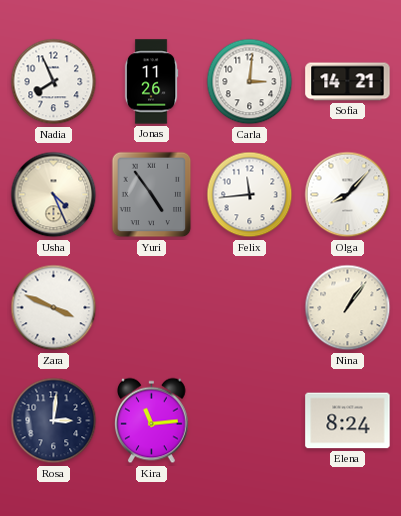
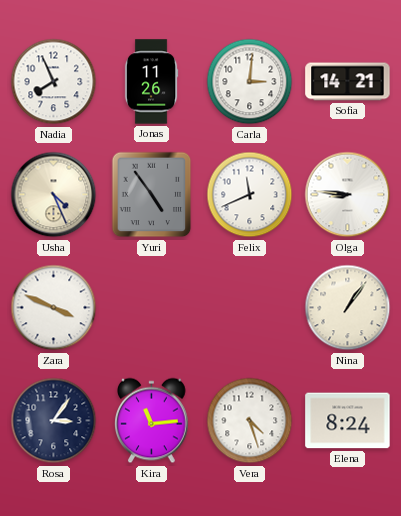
Felix: 11:44 -> 11:41
Olga: 8:07 -> 8:46
Rosa: 3:01 -> 3:06
Vera: none -> 4:27
